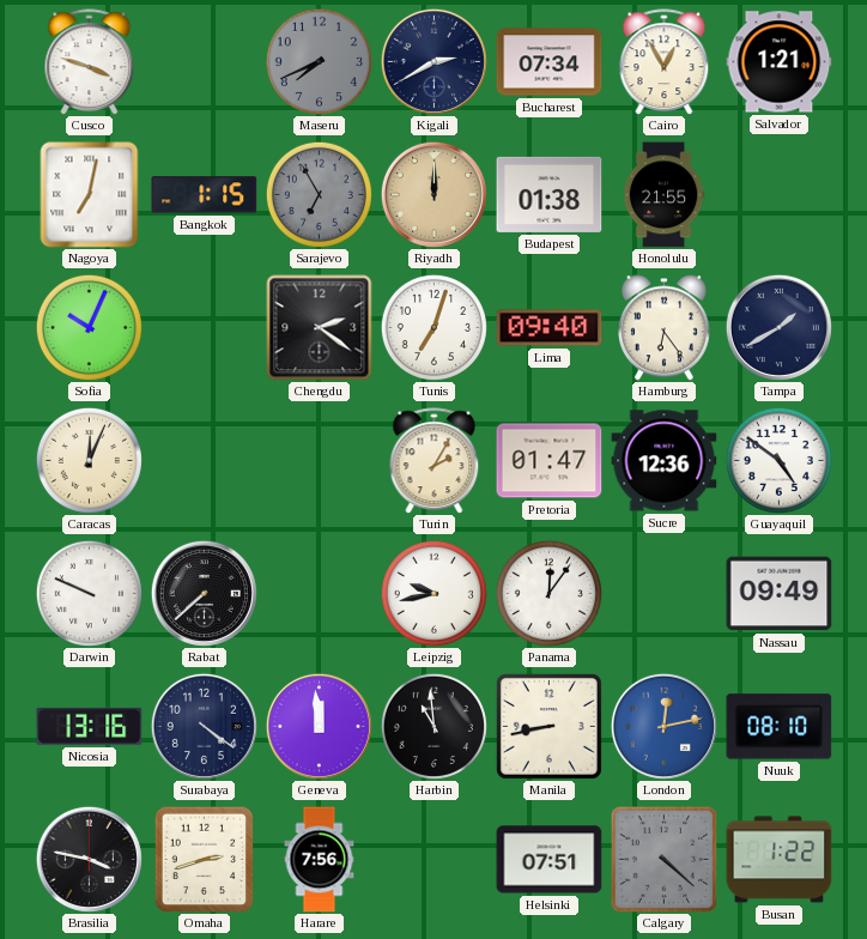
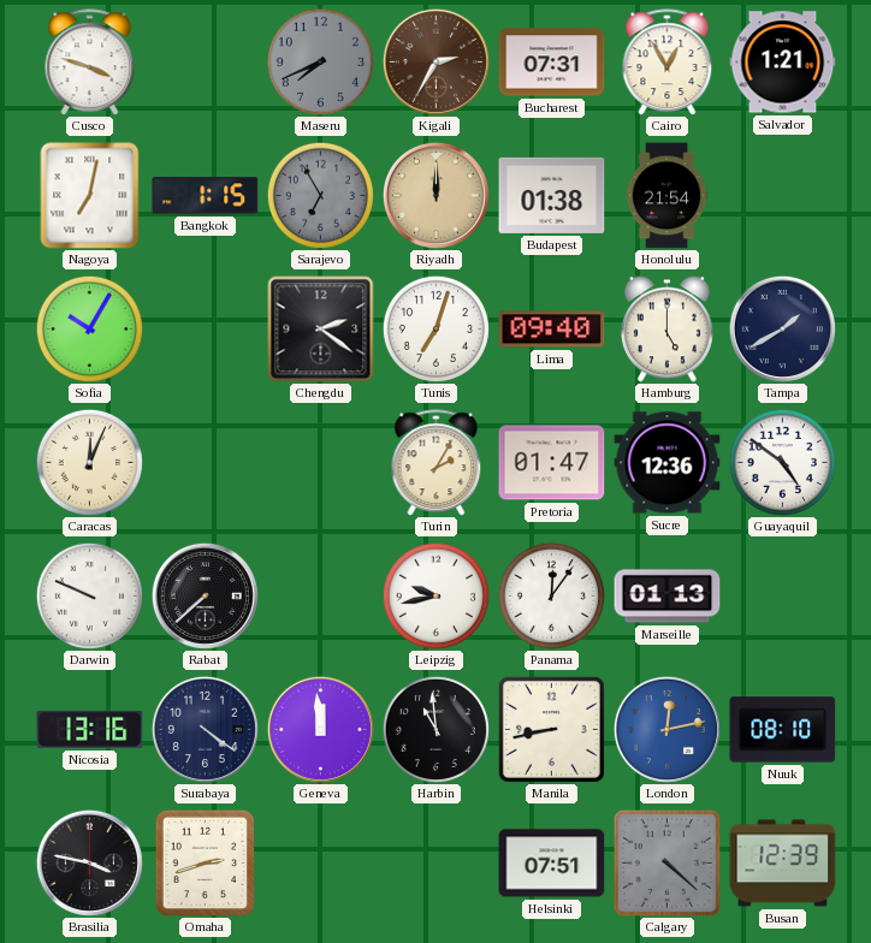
Kigali: 2:40 -> 2:35
Kigali dial: navy -> brown
Bucharest: 07:34 -> 07:31
Honolulu: 21:55 -> 21:54
Sofia: 10:04 -> 10:05
Hamburg: 6:24 -> 5:00
Marseille: none -> 01:13
Nassau: 09:49 -> none
Harare: 7:56 -> none
Busan: 1:22 -> 12:39
